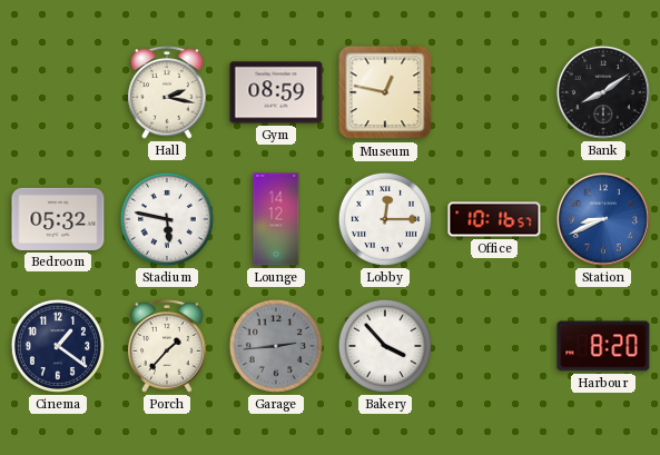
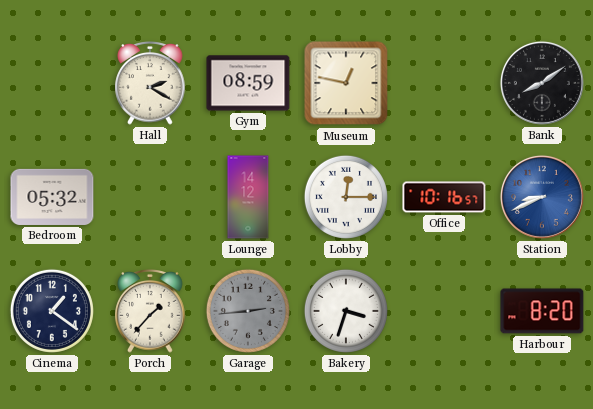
Hall: 2:17 -> 2:20
Stadium: 5:47 -> none
Bakery: 3:53 -> 3:33
